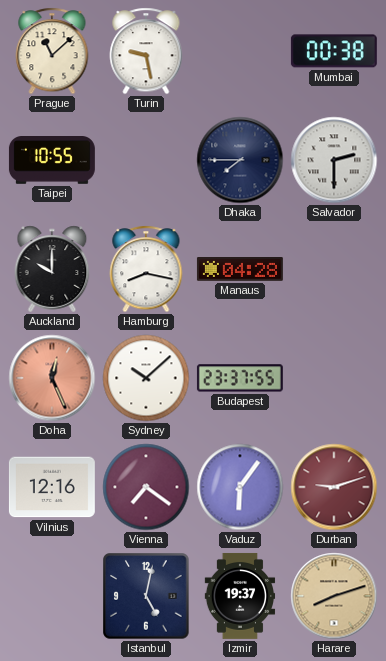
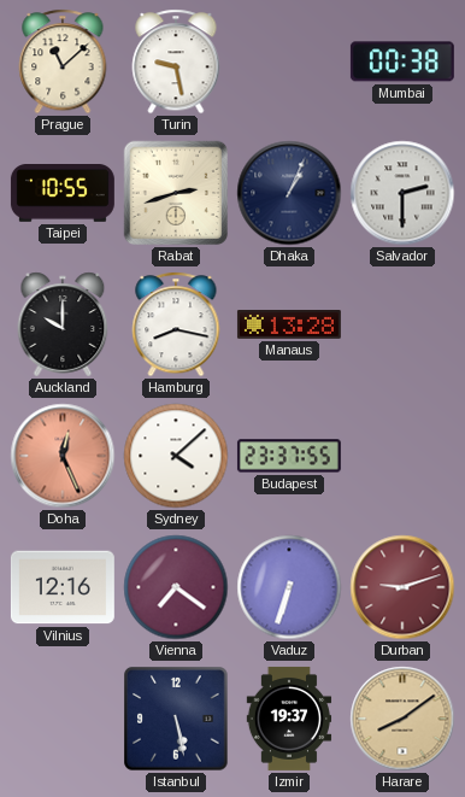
Rabat: none -> 2:42
Dhaka: 7:45 -> 1:04
Manaus: 04:28 -> 13:28
Sydney: 10:08 -> 4:08
Vaduz: 6:06 -> 6:33
Istanbul: 5:02 -> 5:28
Harare: 8:12 -> 8:09
